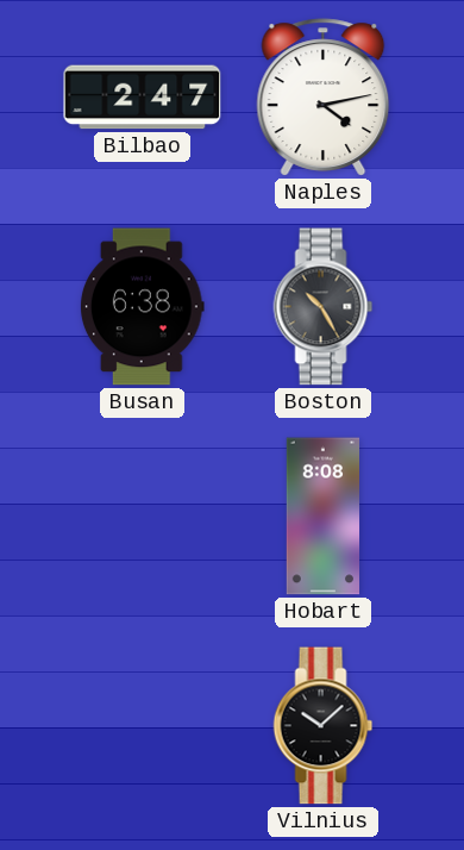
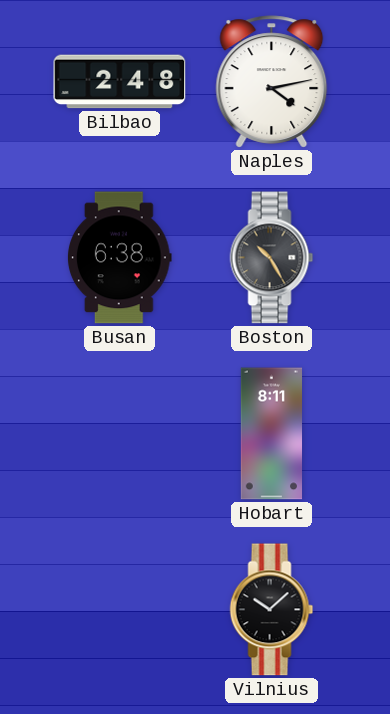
Bilbao: 2:47 -> 2:48
Hobart: 8:08 -> 8:11
